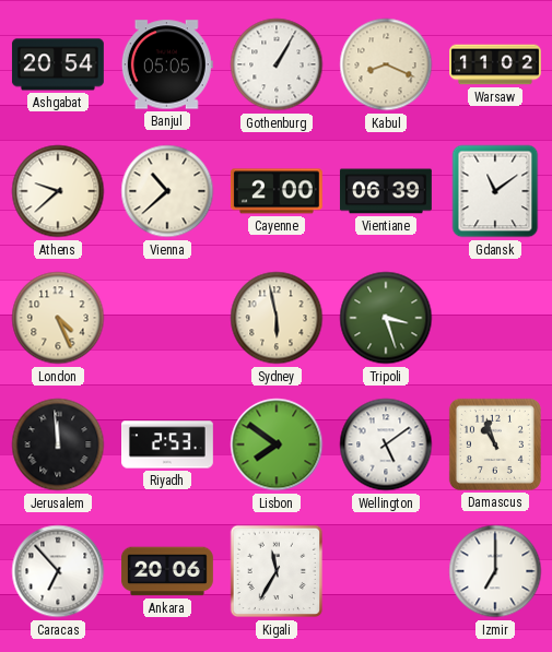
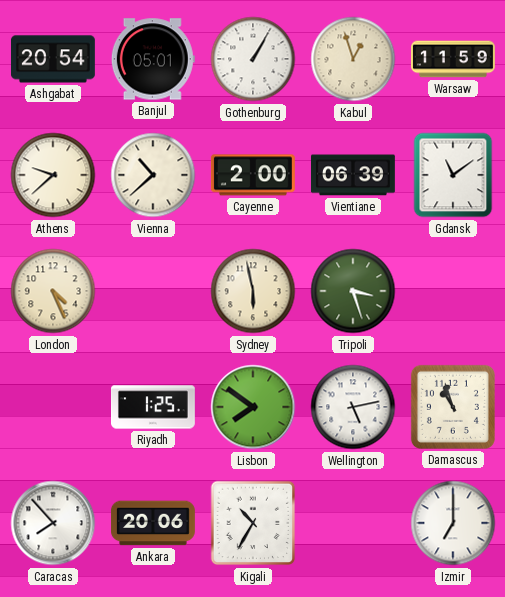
Banjul: 05:05 -> 05:01
Kabul: 8:19 -> 12:57
Warsaw: 11:02 -> 11:59
Jerusalem: 11:59 -> none
Riyadh: 2:53 -> 1:25
Wellington: 5:09 -> 5:13
Caracas: 6:53 -> 7:53
Kigali: 11:35 -> 10:35
